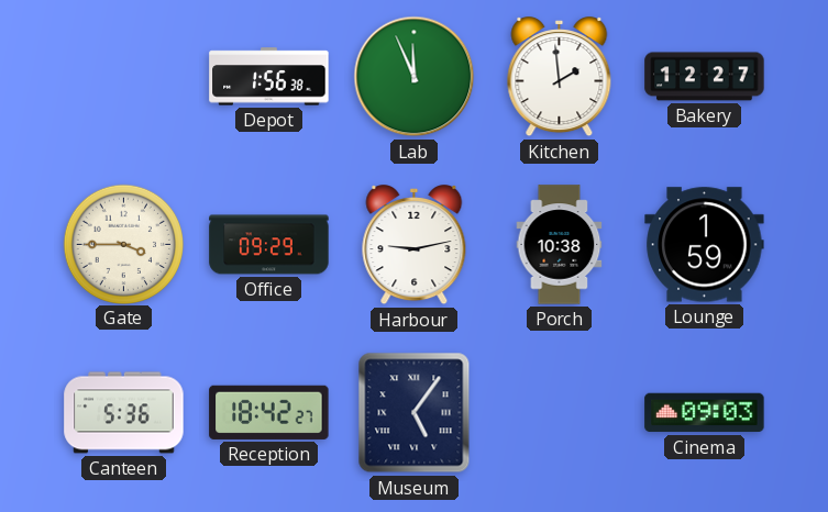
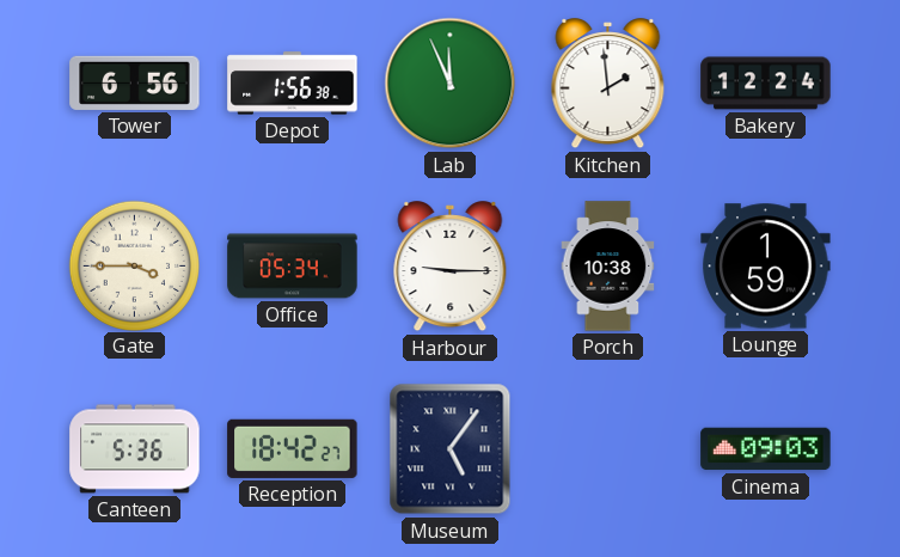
Tower: none -> 6:56
Bakery: 12:27 -> 12:24
Office: 09:29 -> 05:34
Harbour: 9:13 -> 9:15
